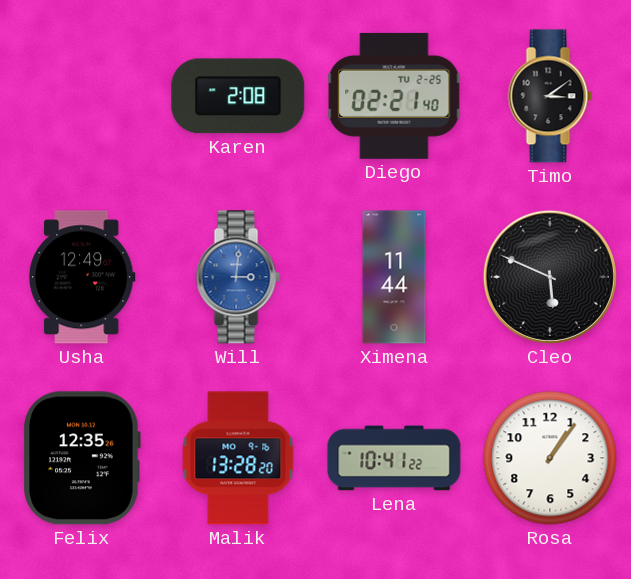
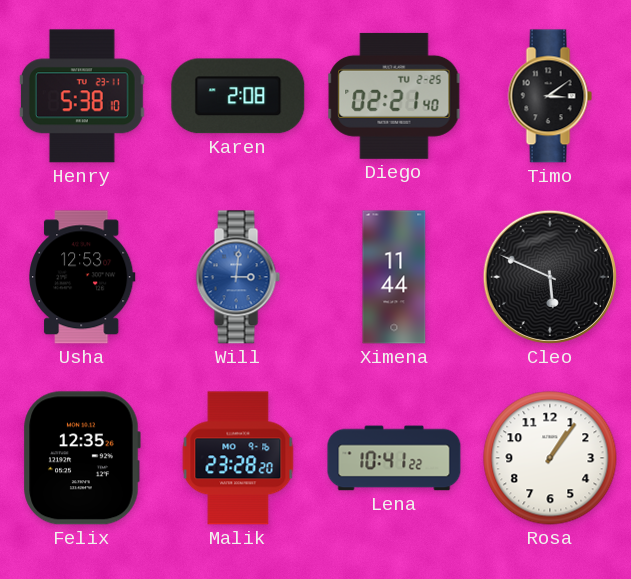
Henry: none -> 5:38
Usha: 12:49 -> 12:53
Malik: 13:28 -> 23:28
